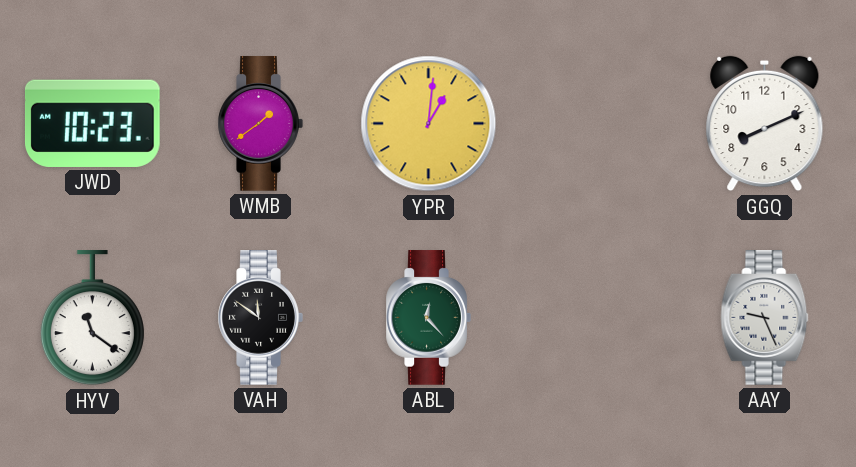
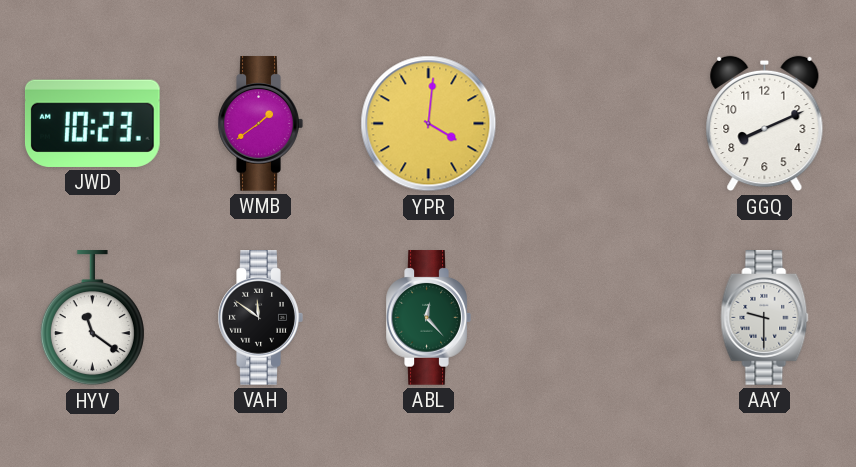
YPR: 1:01 -> 4:01
AAY: 9:26 -> 9:30
